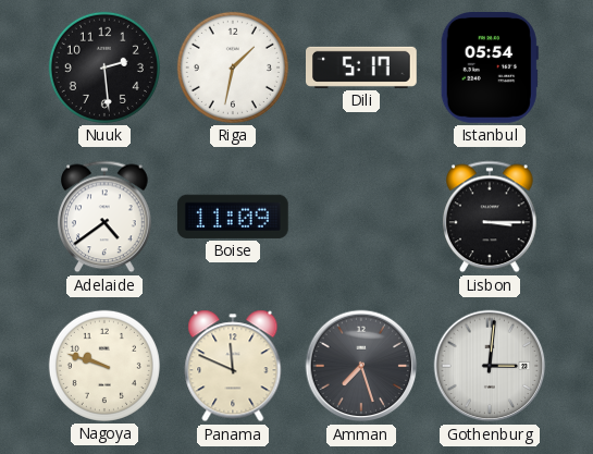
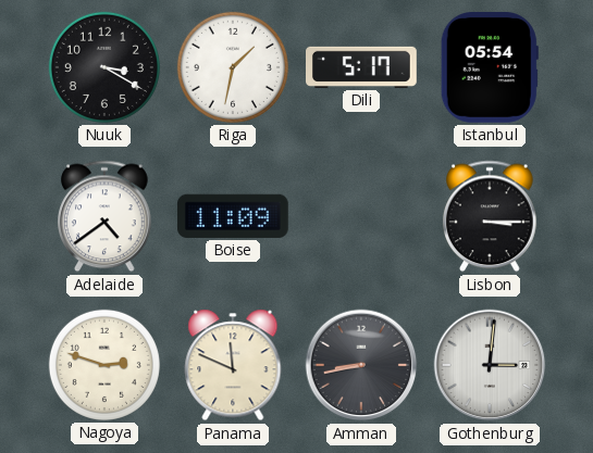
Nuuk: 2:29 -> 3:20
Nagoya: 9:48 -> 2:48
Amman: 7:27 -> 8:43
